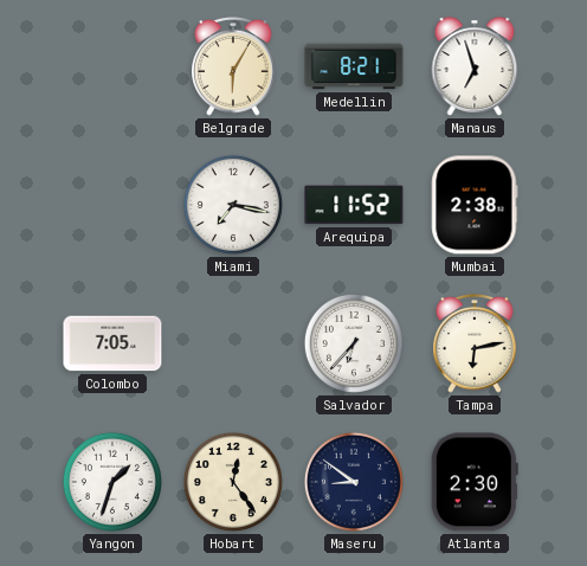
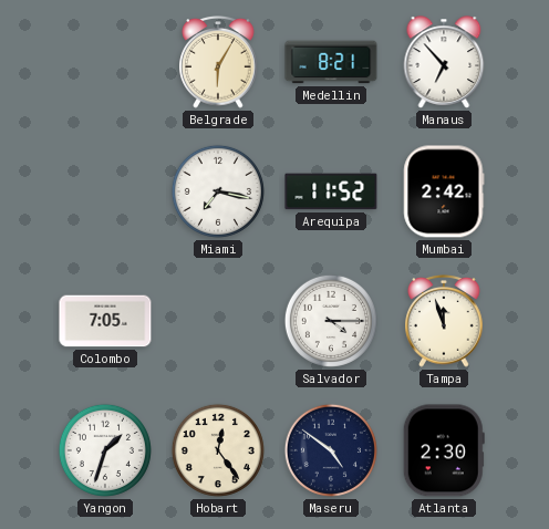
Manaus: 6:57 -> 6:53
Mumbai: 2:38 -> 2:42
Salvador: 6:37 -> 4:15
Tampa: 6:13 -> 11:57
Maseru: 8:51 -> 4:51
